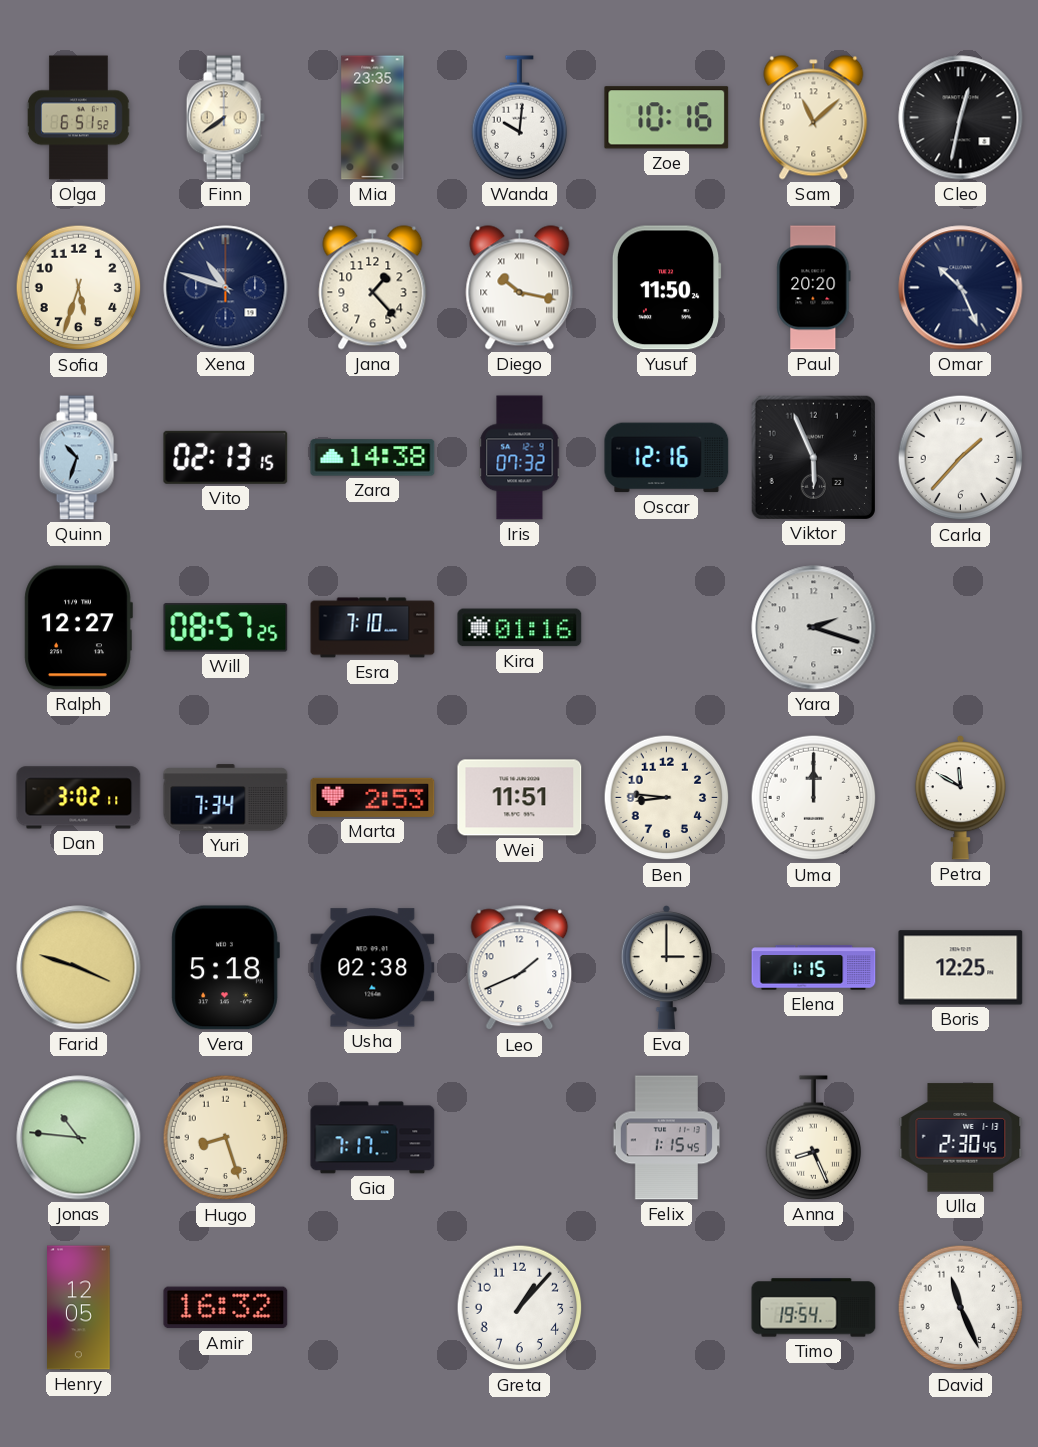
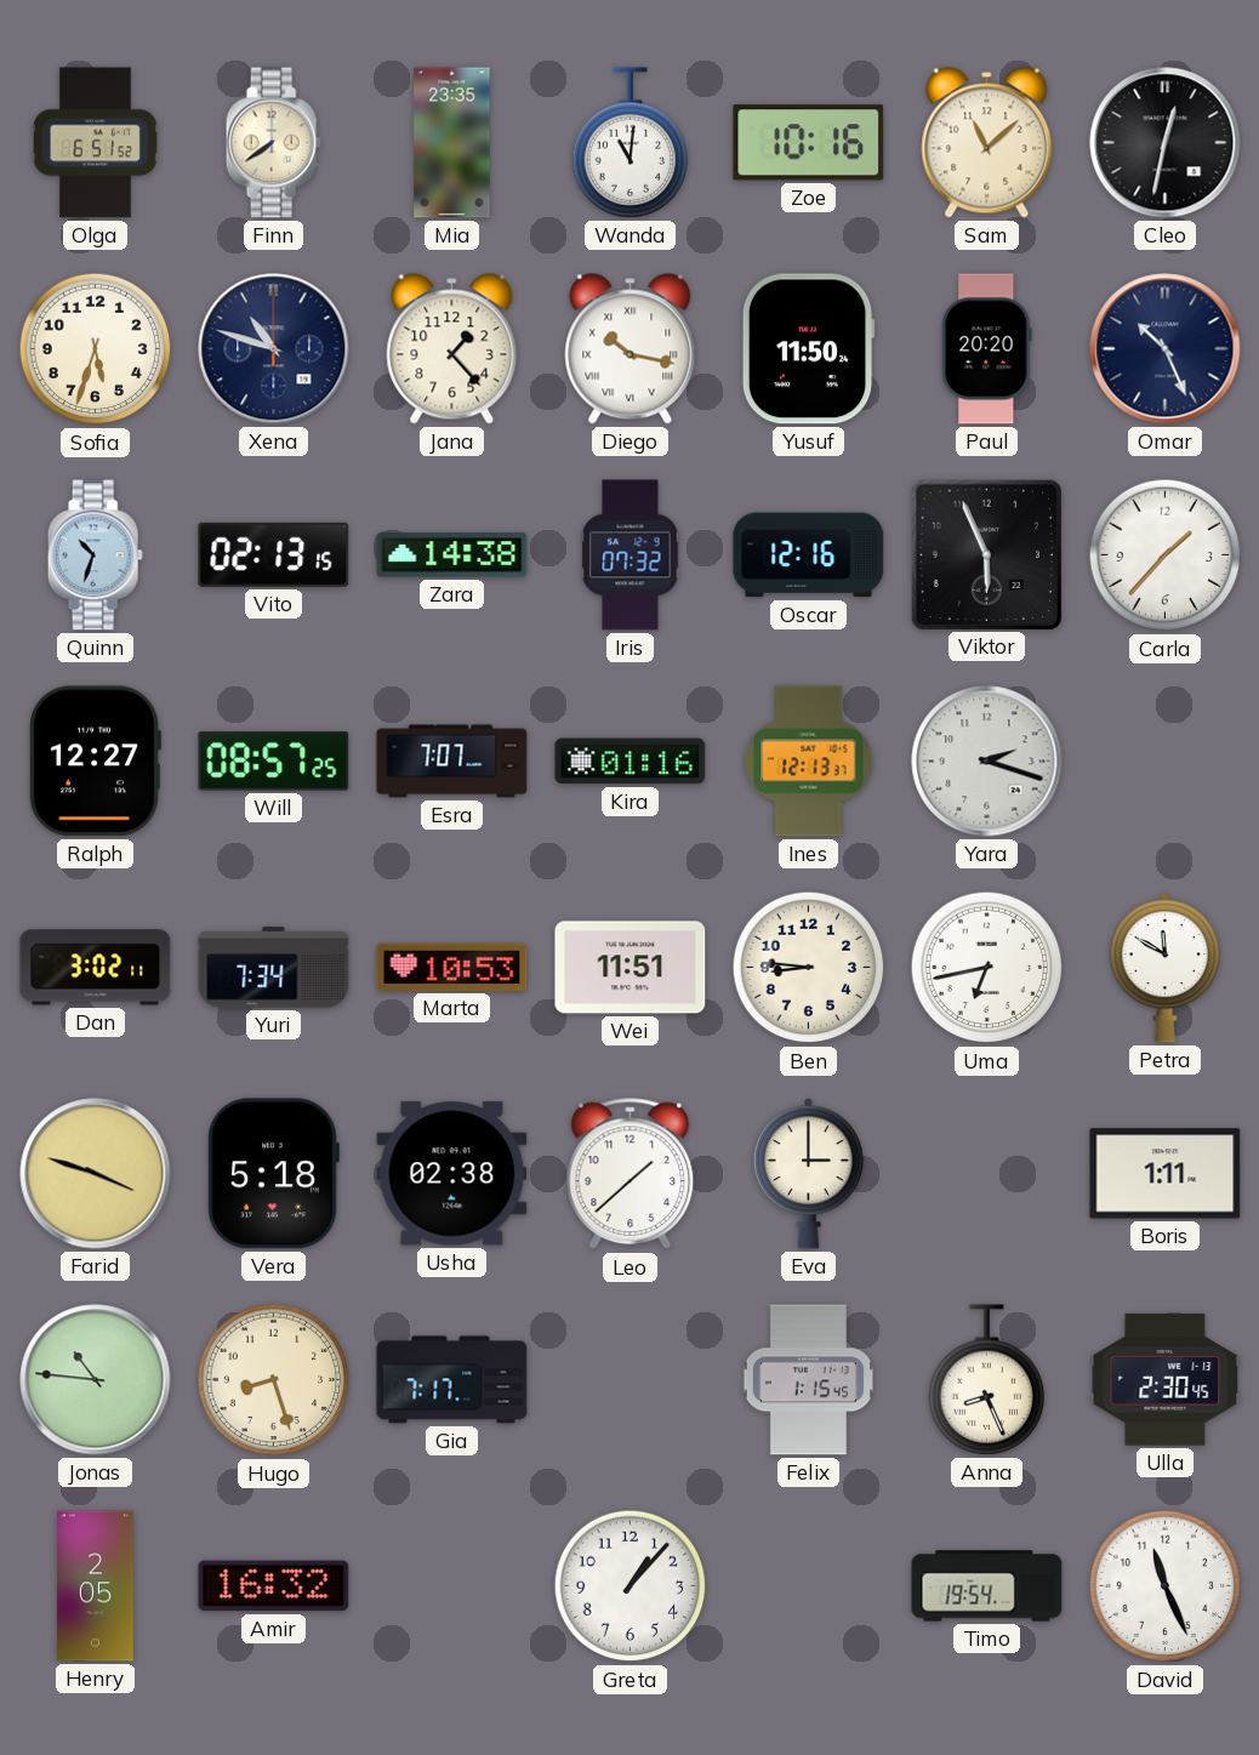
Wanda: 10:01 -> 11:01
Esra: 7:10 -> 7:07
Ines: none -> 12:13
Marta: 2:53 -> 10:53
Uma: 12:00 -> 6:43
Leo: 1:41 -> 1:38
Elena: 1:15 -> none
Boris: 12:25 -> 1:11
Henry: 12:05 -> 2:05
